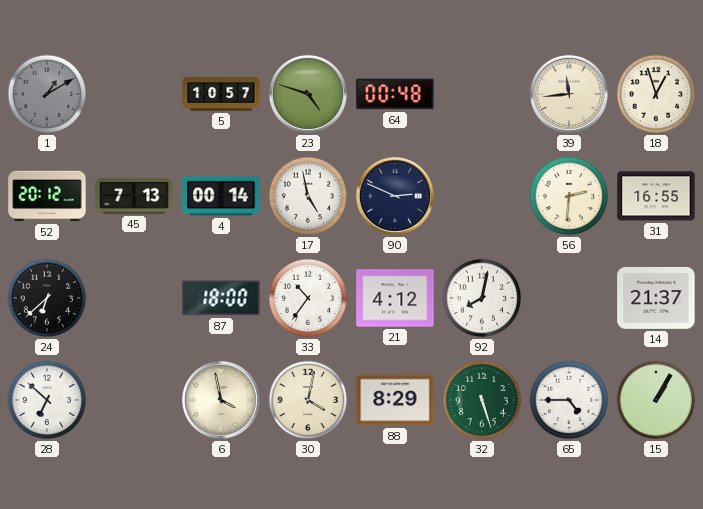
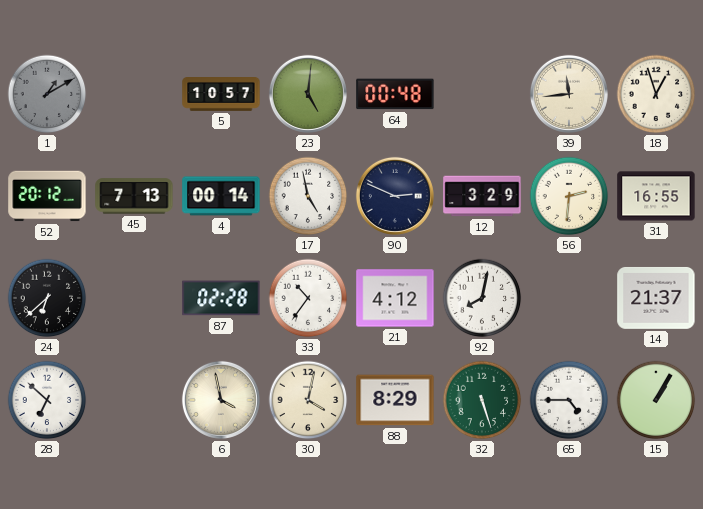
23: 4:48 -> 5:01
12: none -> 3:29
87: 18:00 -> 02:28
